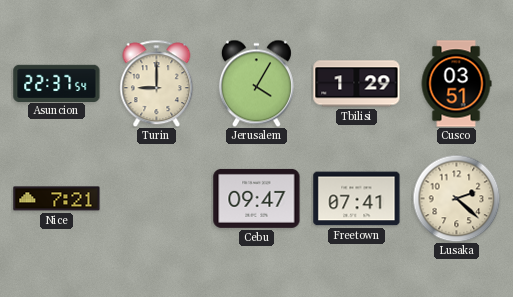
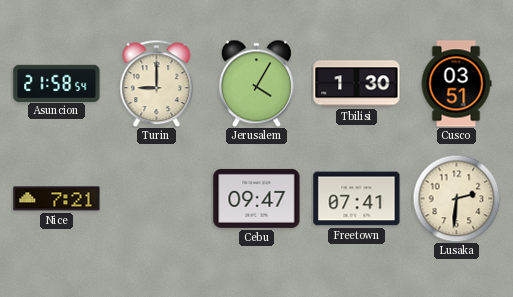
Asuncion: 22:37 -> 21:58
Tbilisi: 1:29 -> 1:30
Lusaka: 2:22 -> 2:31
